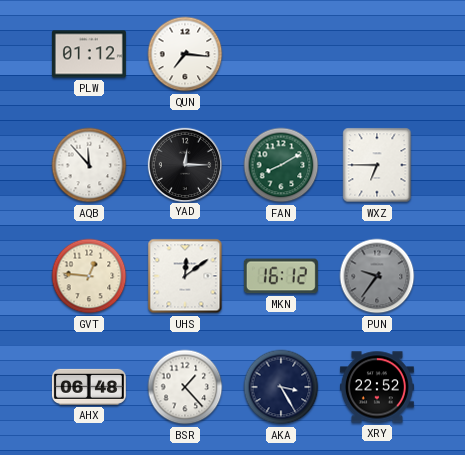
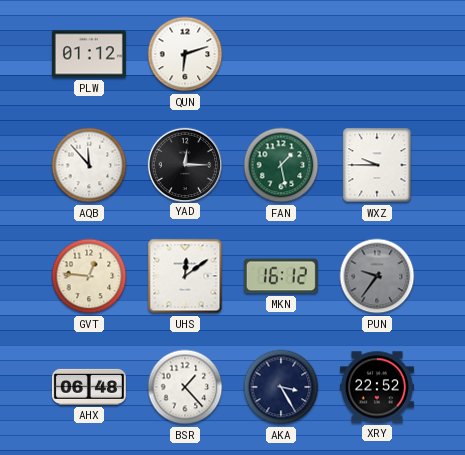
QUN: 7:16 -> 6:12
FAN: 8:10 -> 1:28
WXZ: 6:45 -> 9:45
